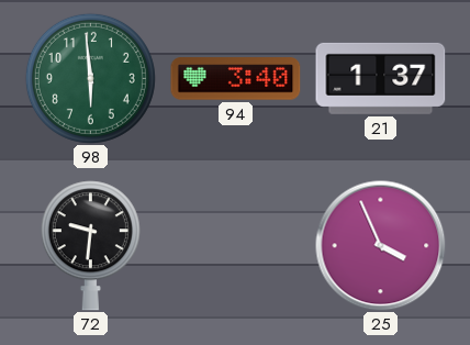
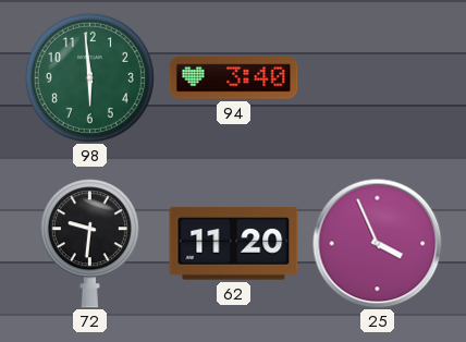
21: 1:37 -> none
62: none -> 11:20
